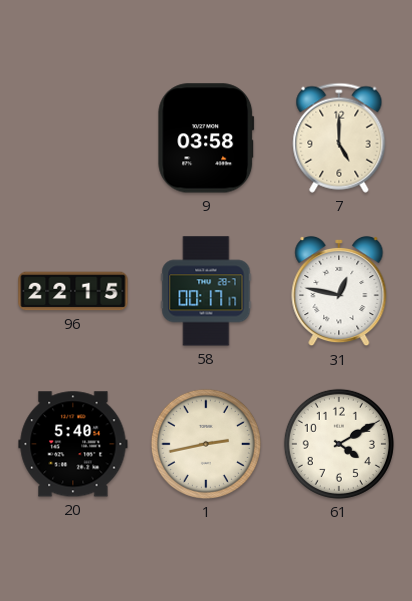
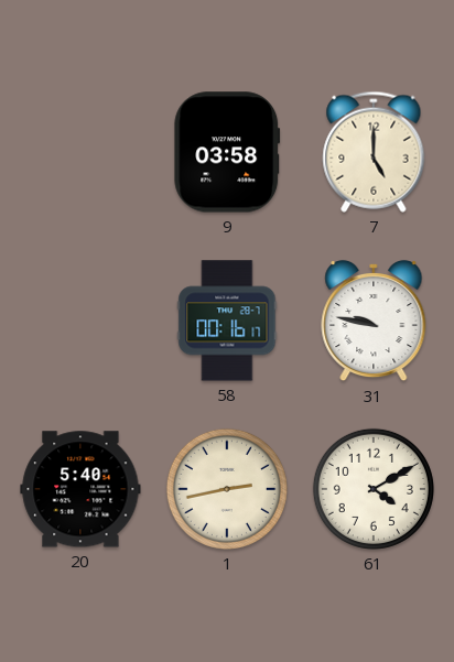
96: 22:15 -> none
58: 00:17 -> 00:16
31: 12:47 -> 9:47
